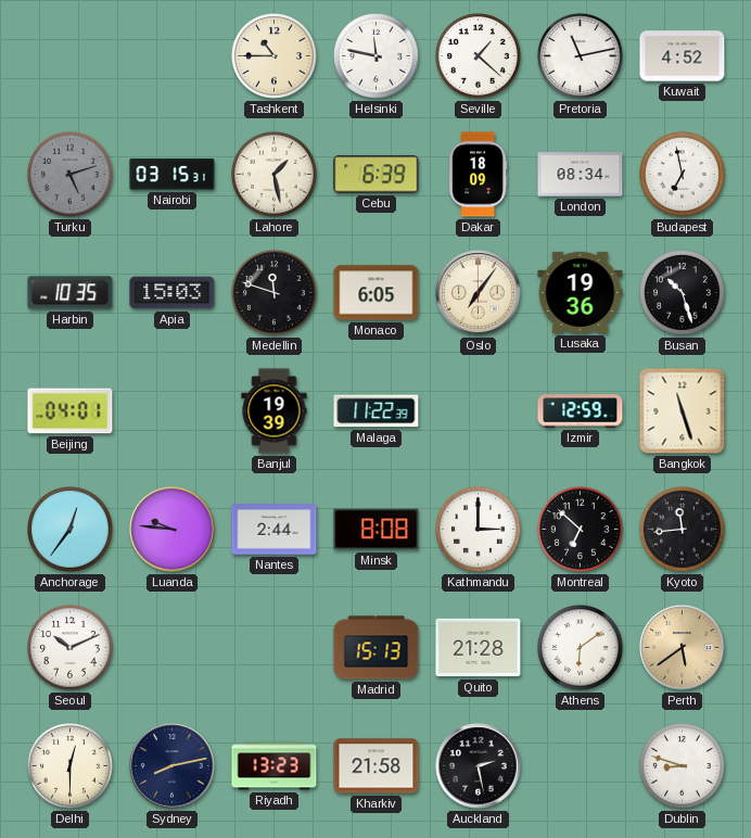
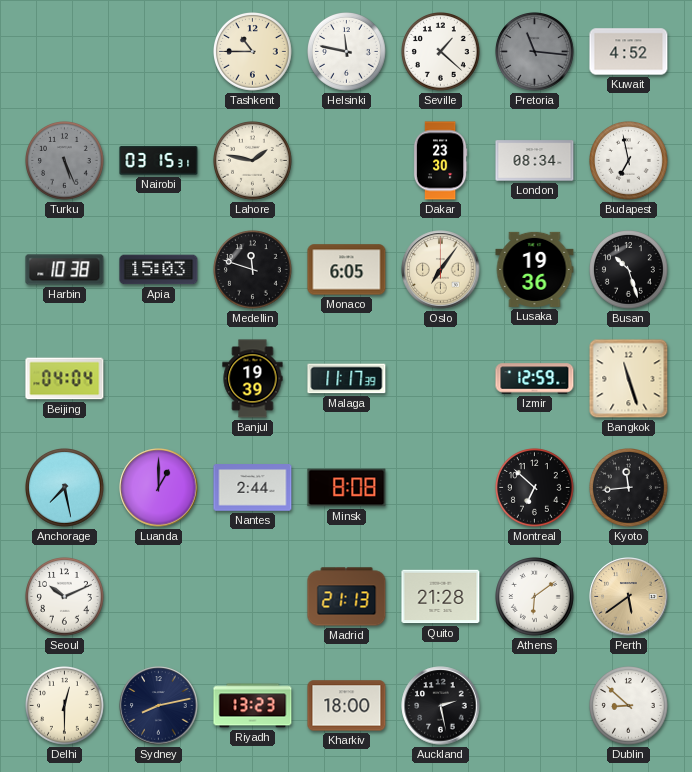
Pretoria: 11:13 -> 11:16
Pretoria dial: white -> grey
Turku: 5:12 -> 5:26
Lahore: 1:28 -> 1:47
Cebu: 6:39 -> none
Dakar: 18:09 -> 23:30
Harbin: 10:35 -> 10:38
Beijing: 04:01 -> 04:04
Malaga: 11:22 -> 11:17
Anchorage: 12:36 -> 7:28
Luanda: 9:46 -> 1:00
Kathmandu: 3:00 -> none
Madrid: 15:13 -> 21:13
Kharkiv: 21:58 -> 18:00
Dublin: 8:48 -> 8:52
